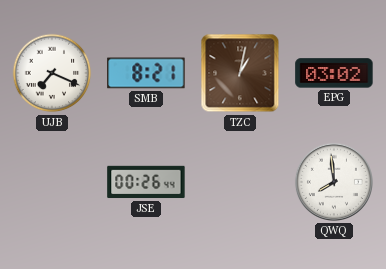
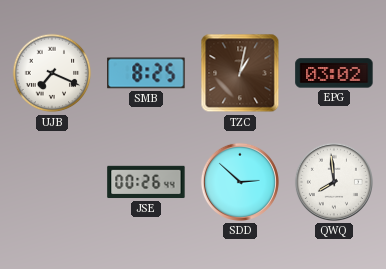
SMB: 8:21 -> 8:25
SDD: none -> 2:52
